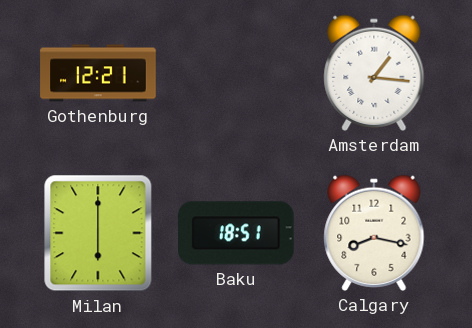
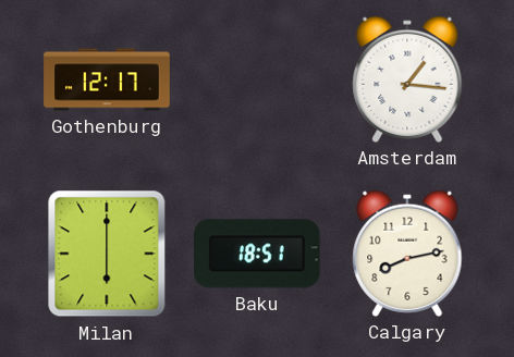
Gothenburg: 12:21 -> 12:17
Calgary: 8:17 -> 8:13
